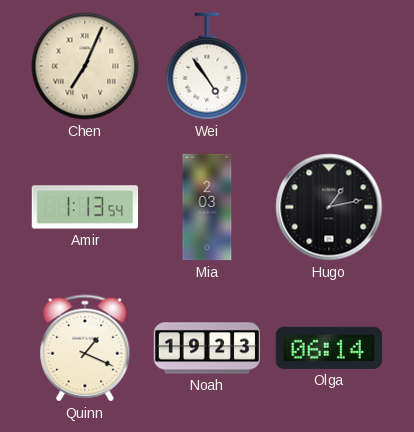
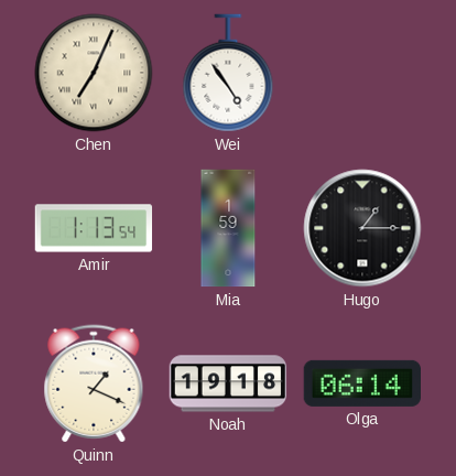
Mia: 2:03 -> 1:59
Hugo: 1:13 -> 1:15
Noah: 19:23 -> 19:18
